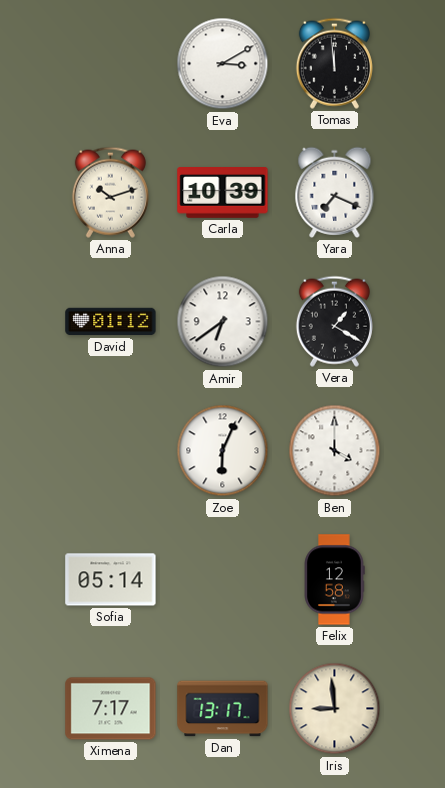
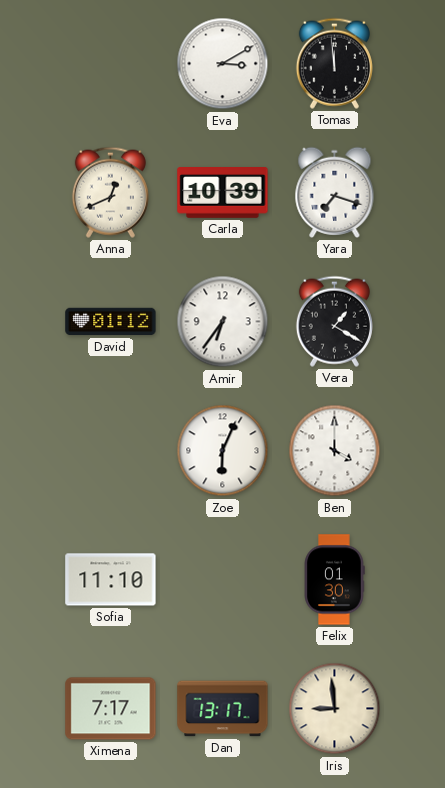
Anna: 10:12 -> 12:41
Yara: 7:19 -> 7:18
Amir: 6:39 -> 6:36
Sofia: 05:14 -> 11:10
Felix: 12:58 -> 01:30
